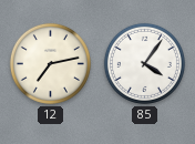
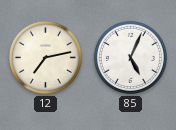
85: 4:06 -> 5:04
